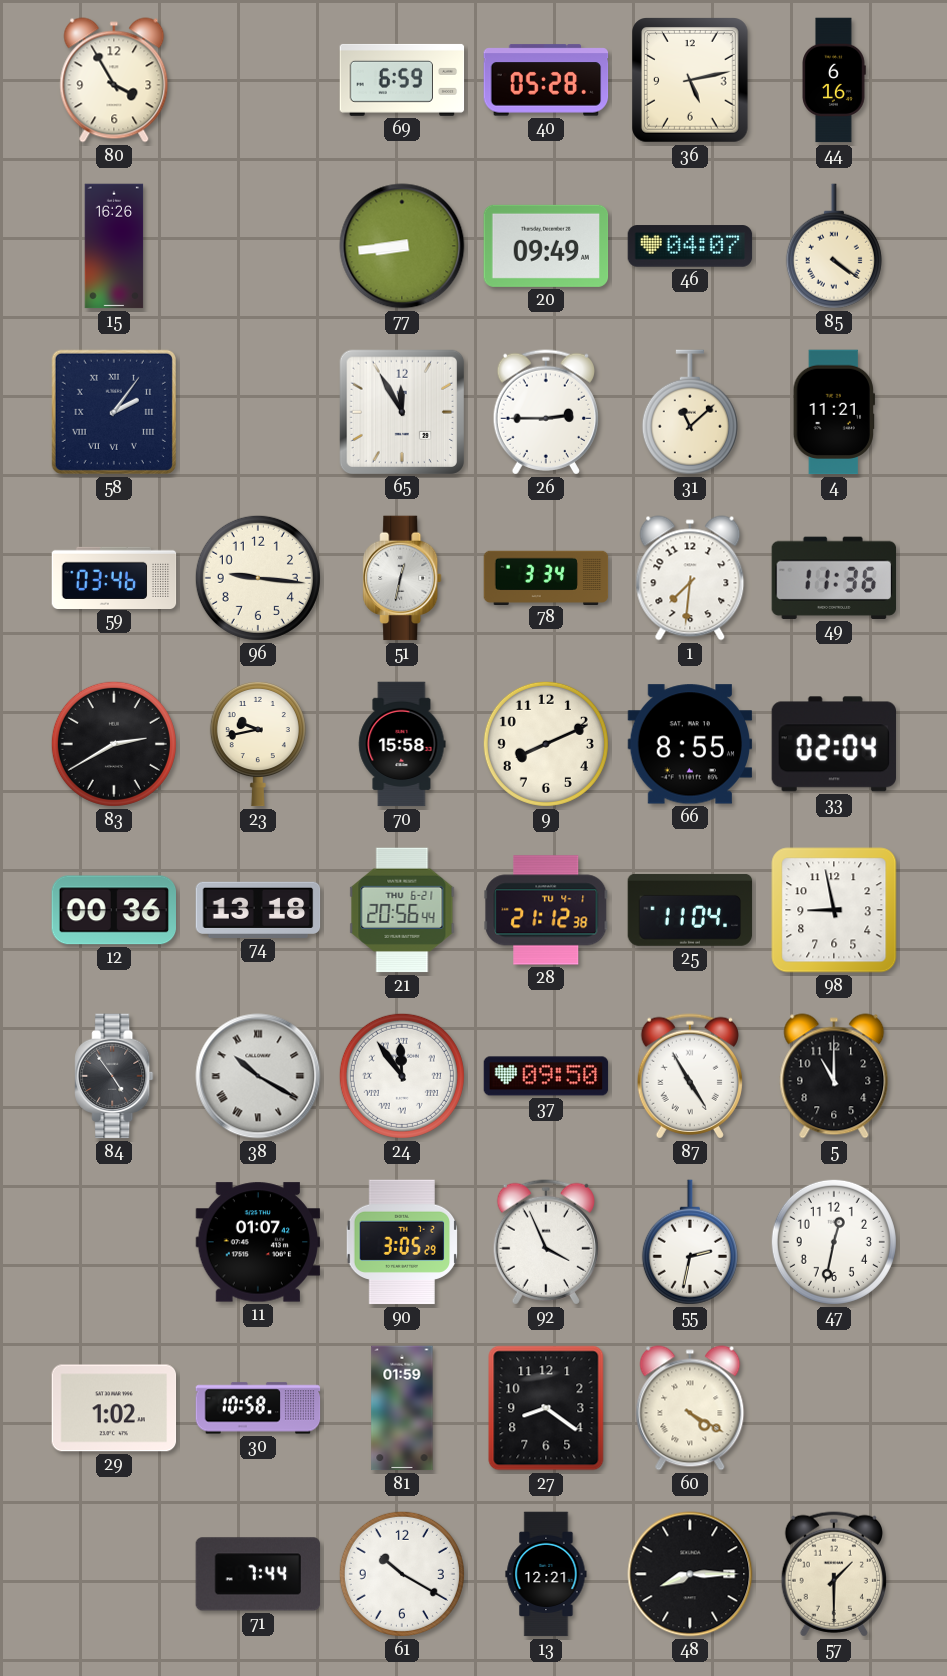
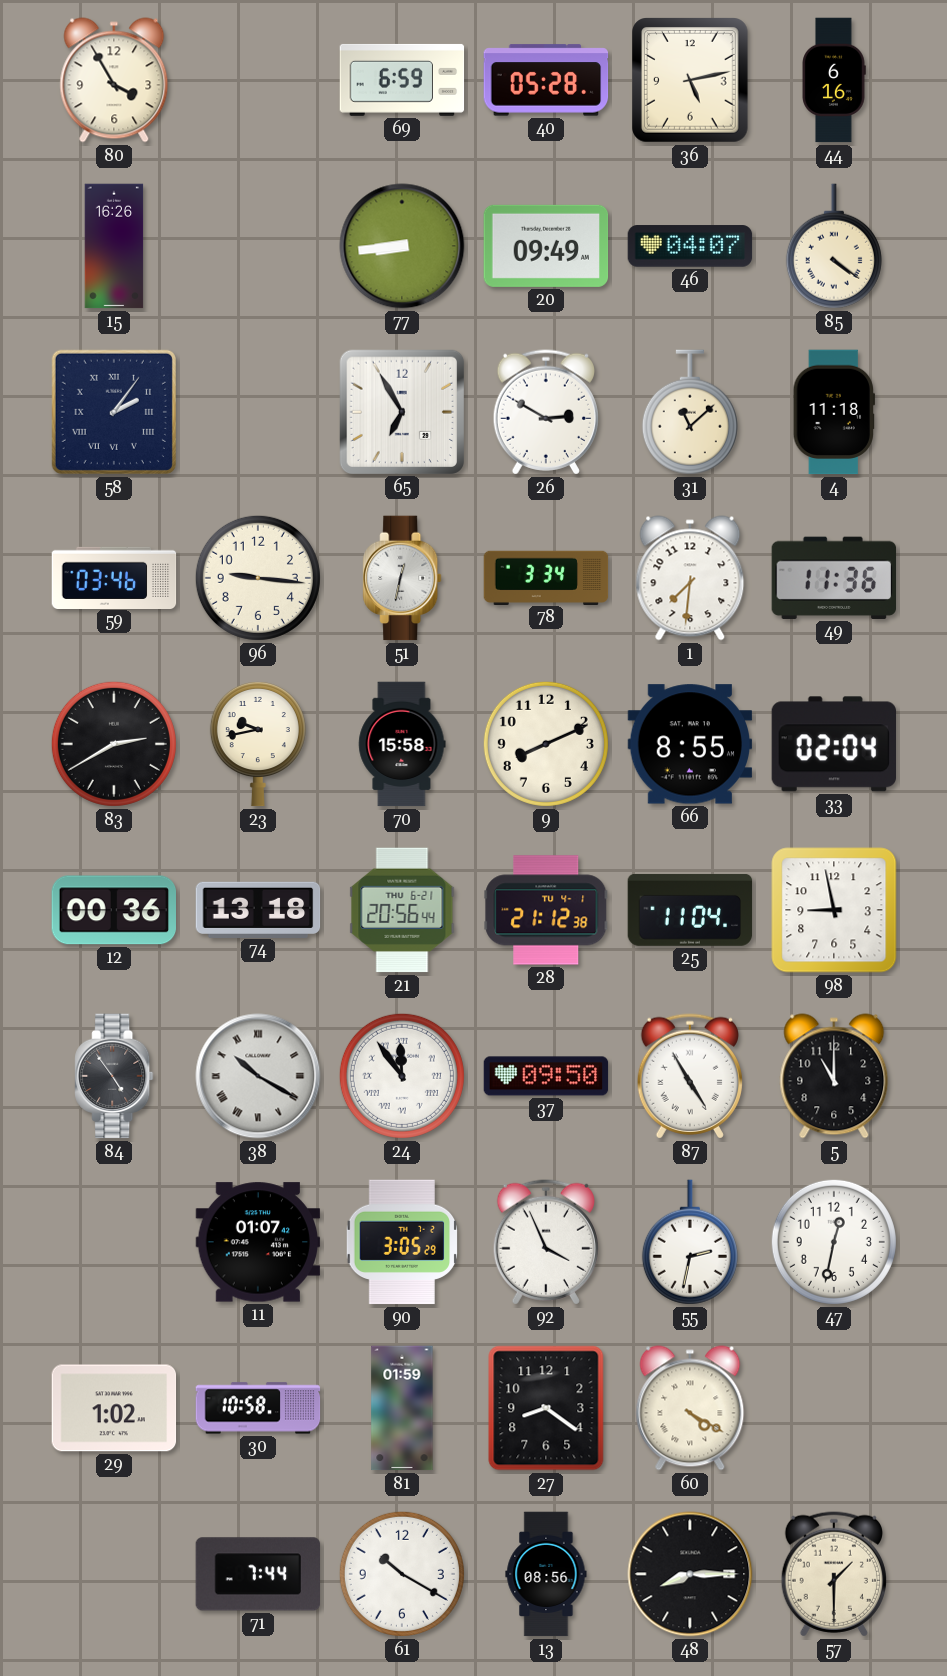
65: 11:55 -> 6:55
26: 2:45 -> 2:50
4: 11:21 -> 11:18
13: 12:21 -> 08:56
